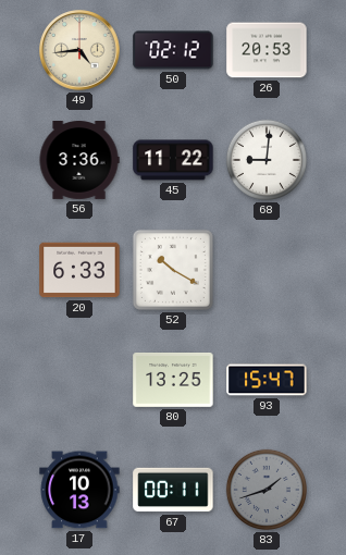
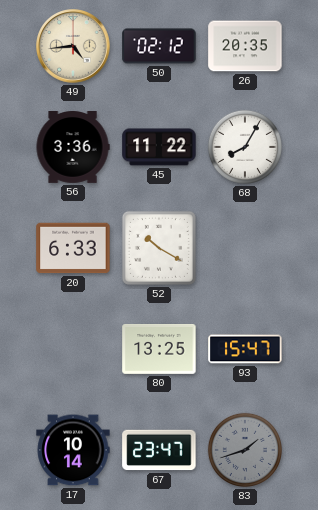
26: 20:53 -> 20:35
68: 9:01 -> 8:05
17: 10:13 -> 10:14
67: 00:11 -> 23:47
